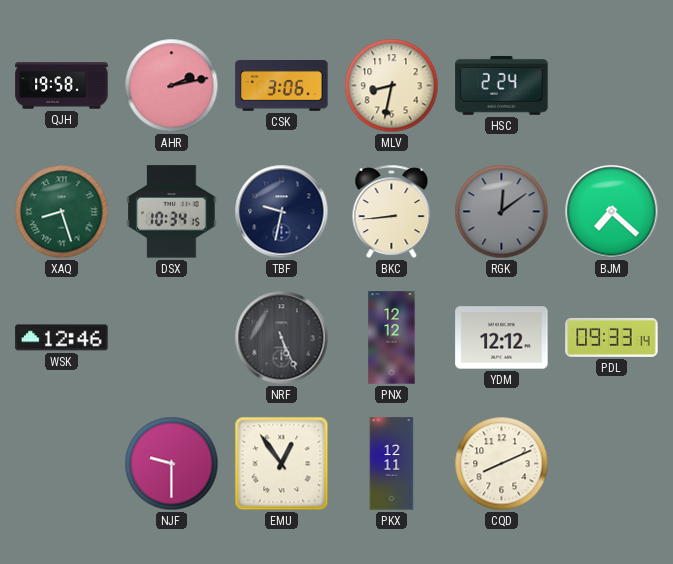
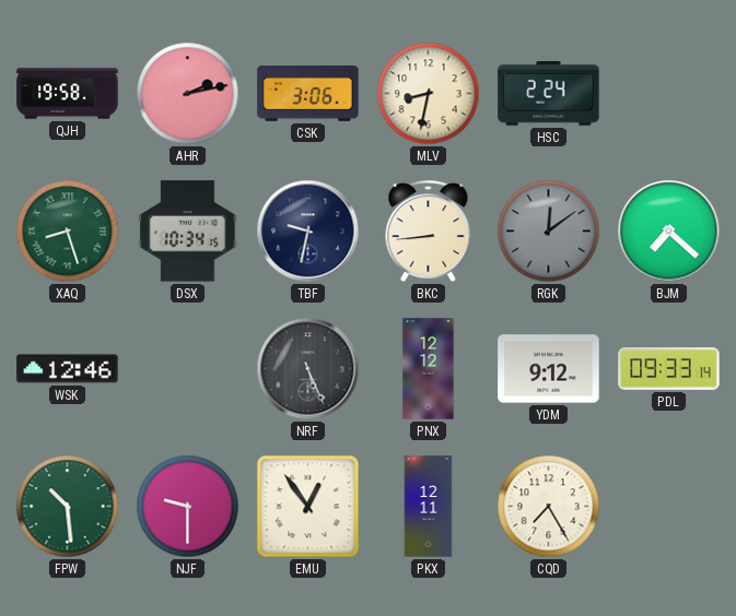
YDM: 12:12 -> 9:12
FPW: none -> 10:29
CQD: 8:11 -> 7:25
